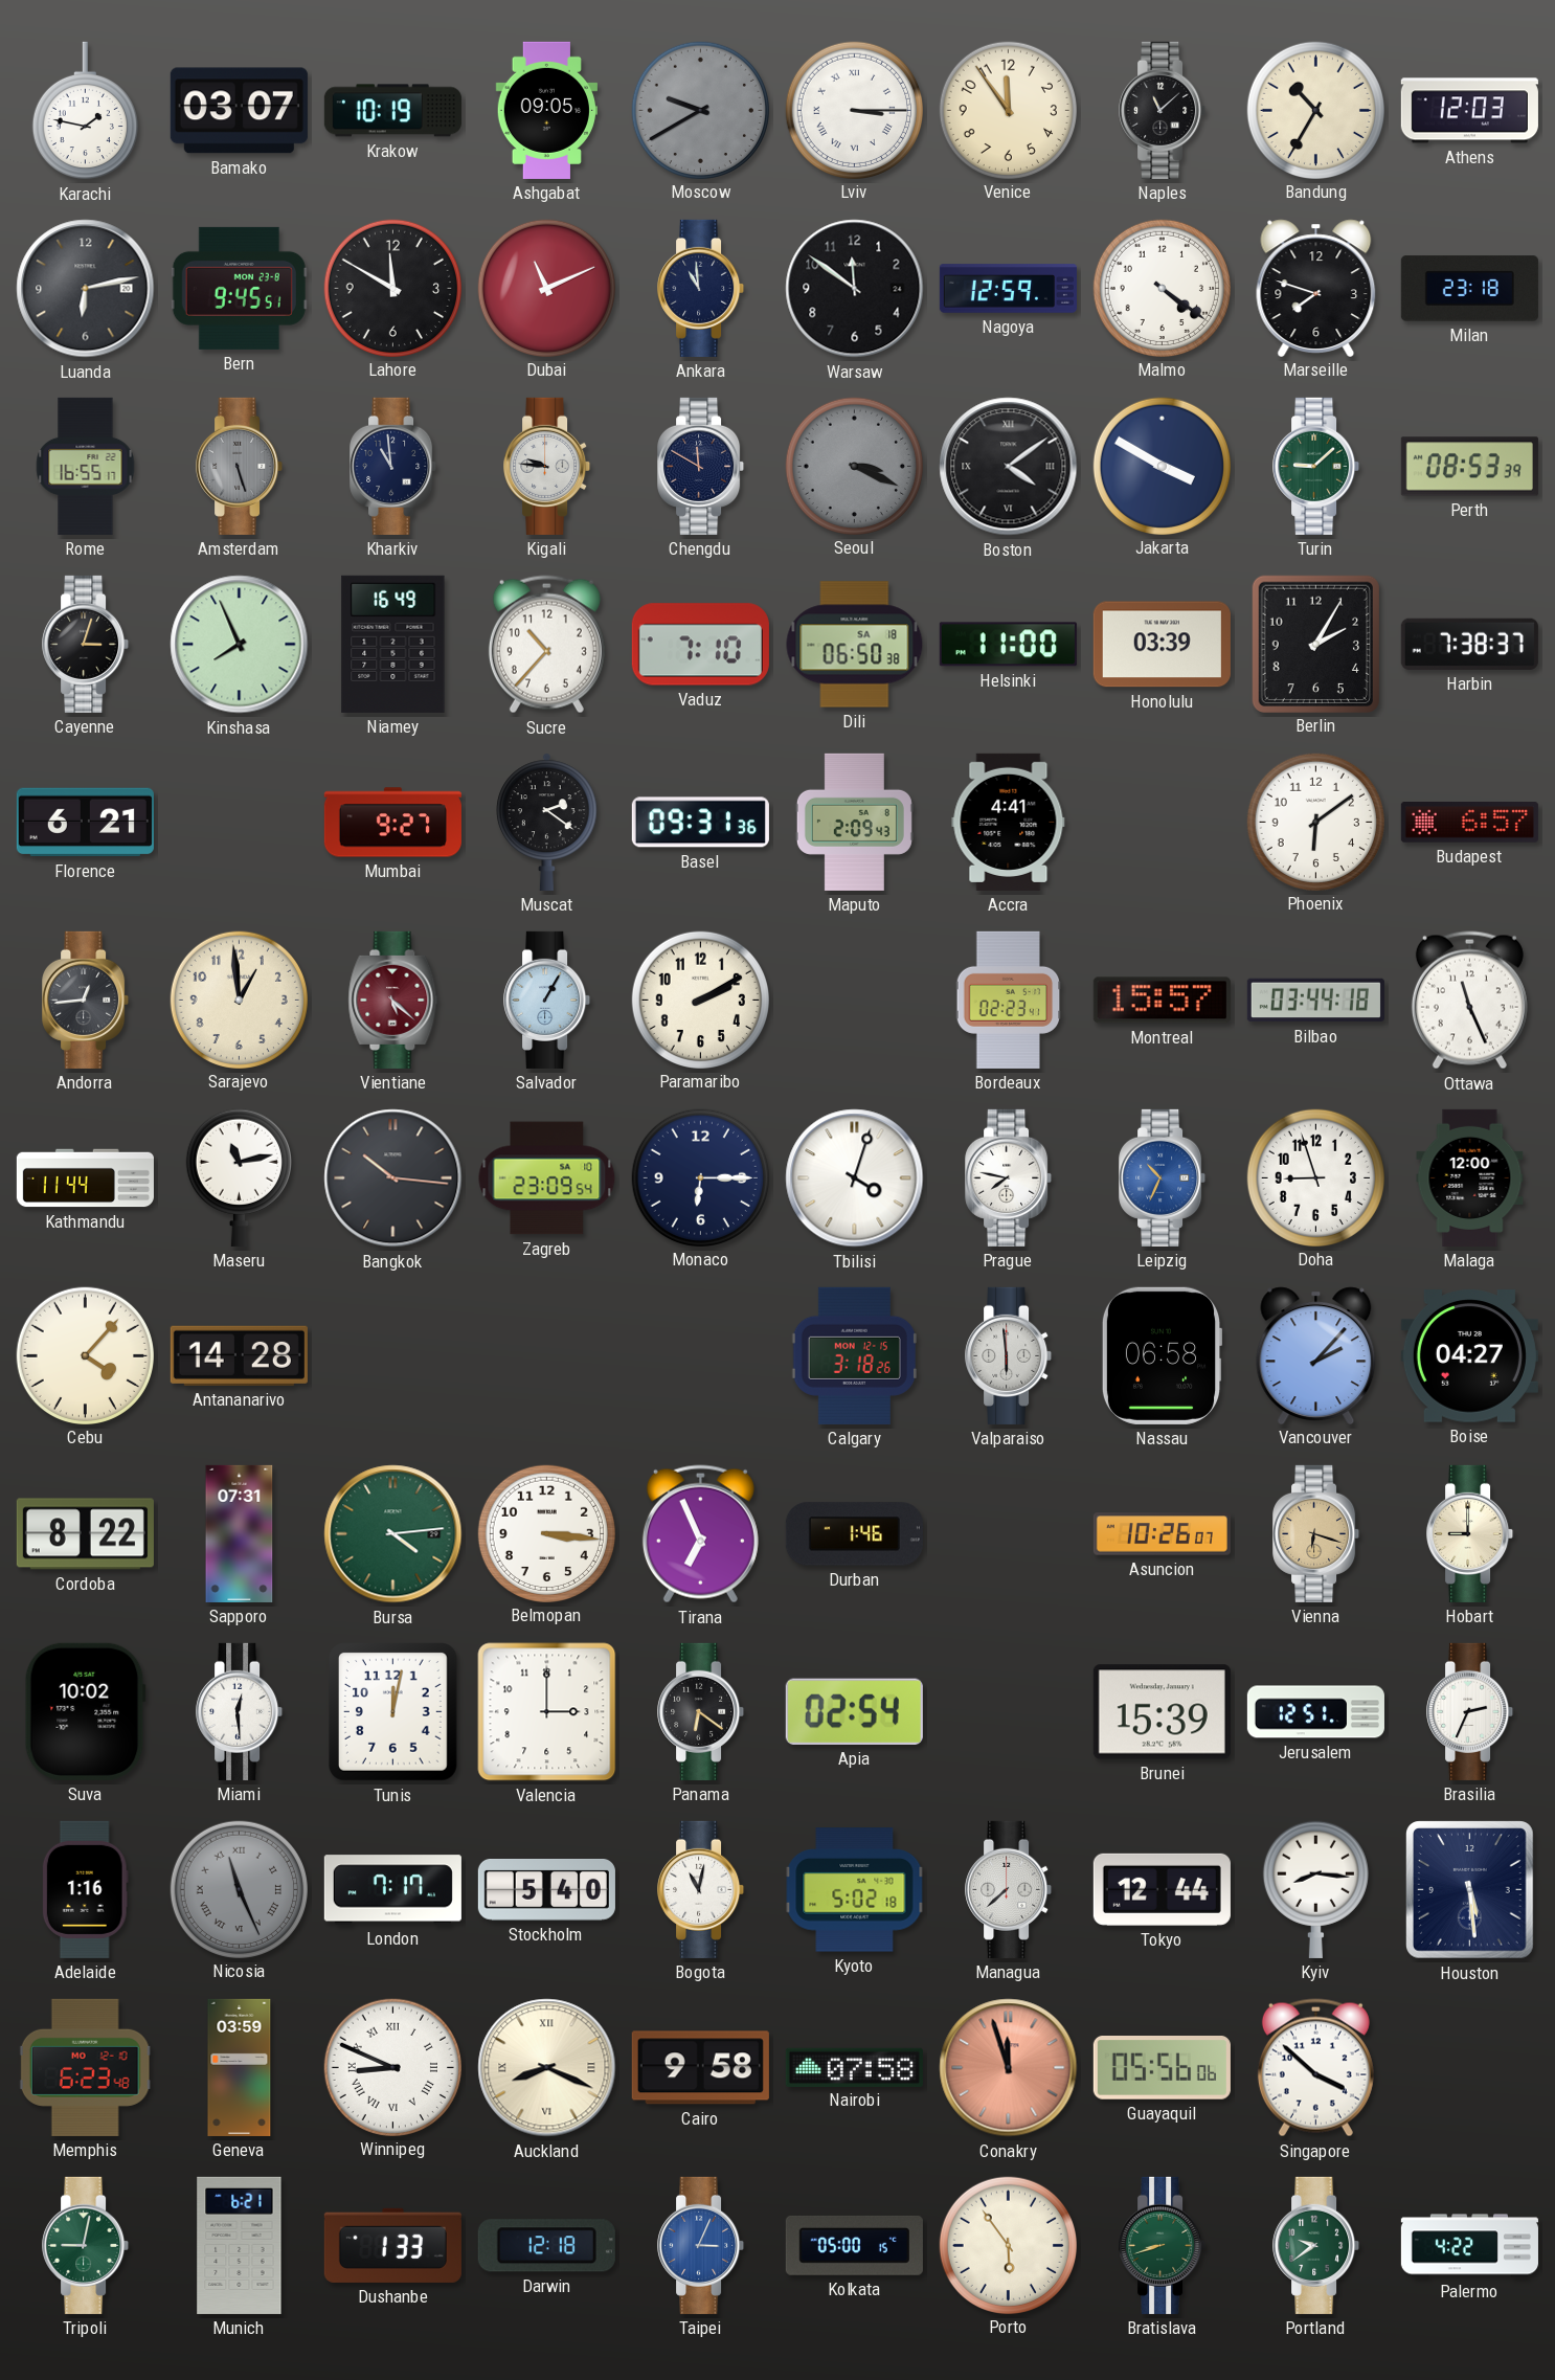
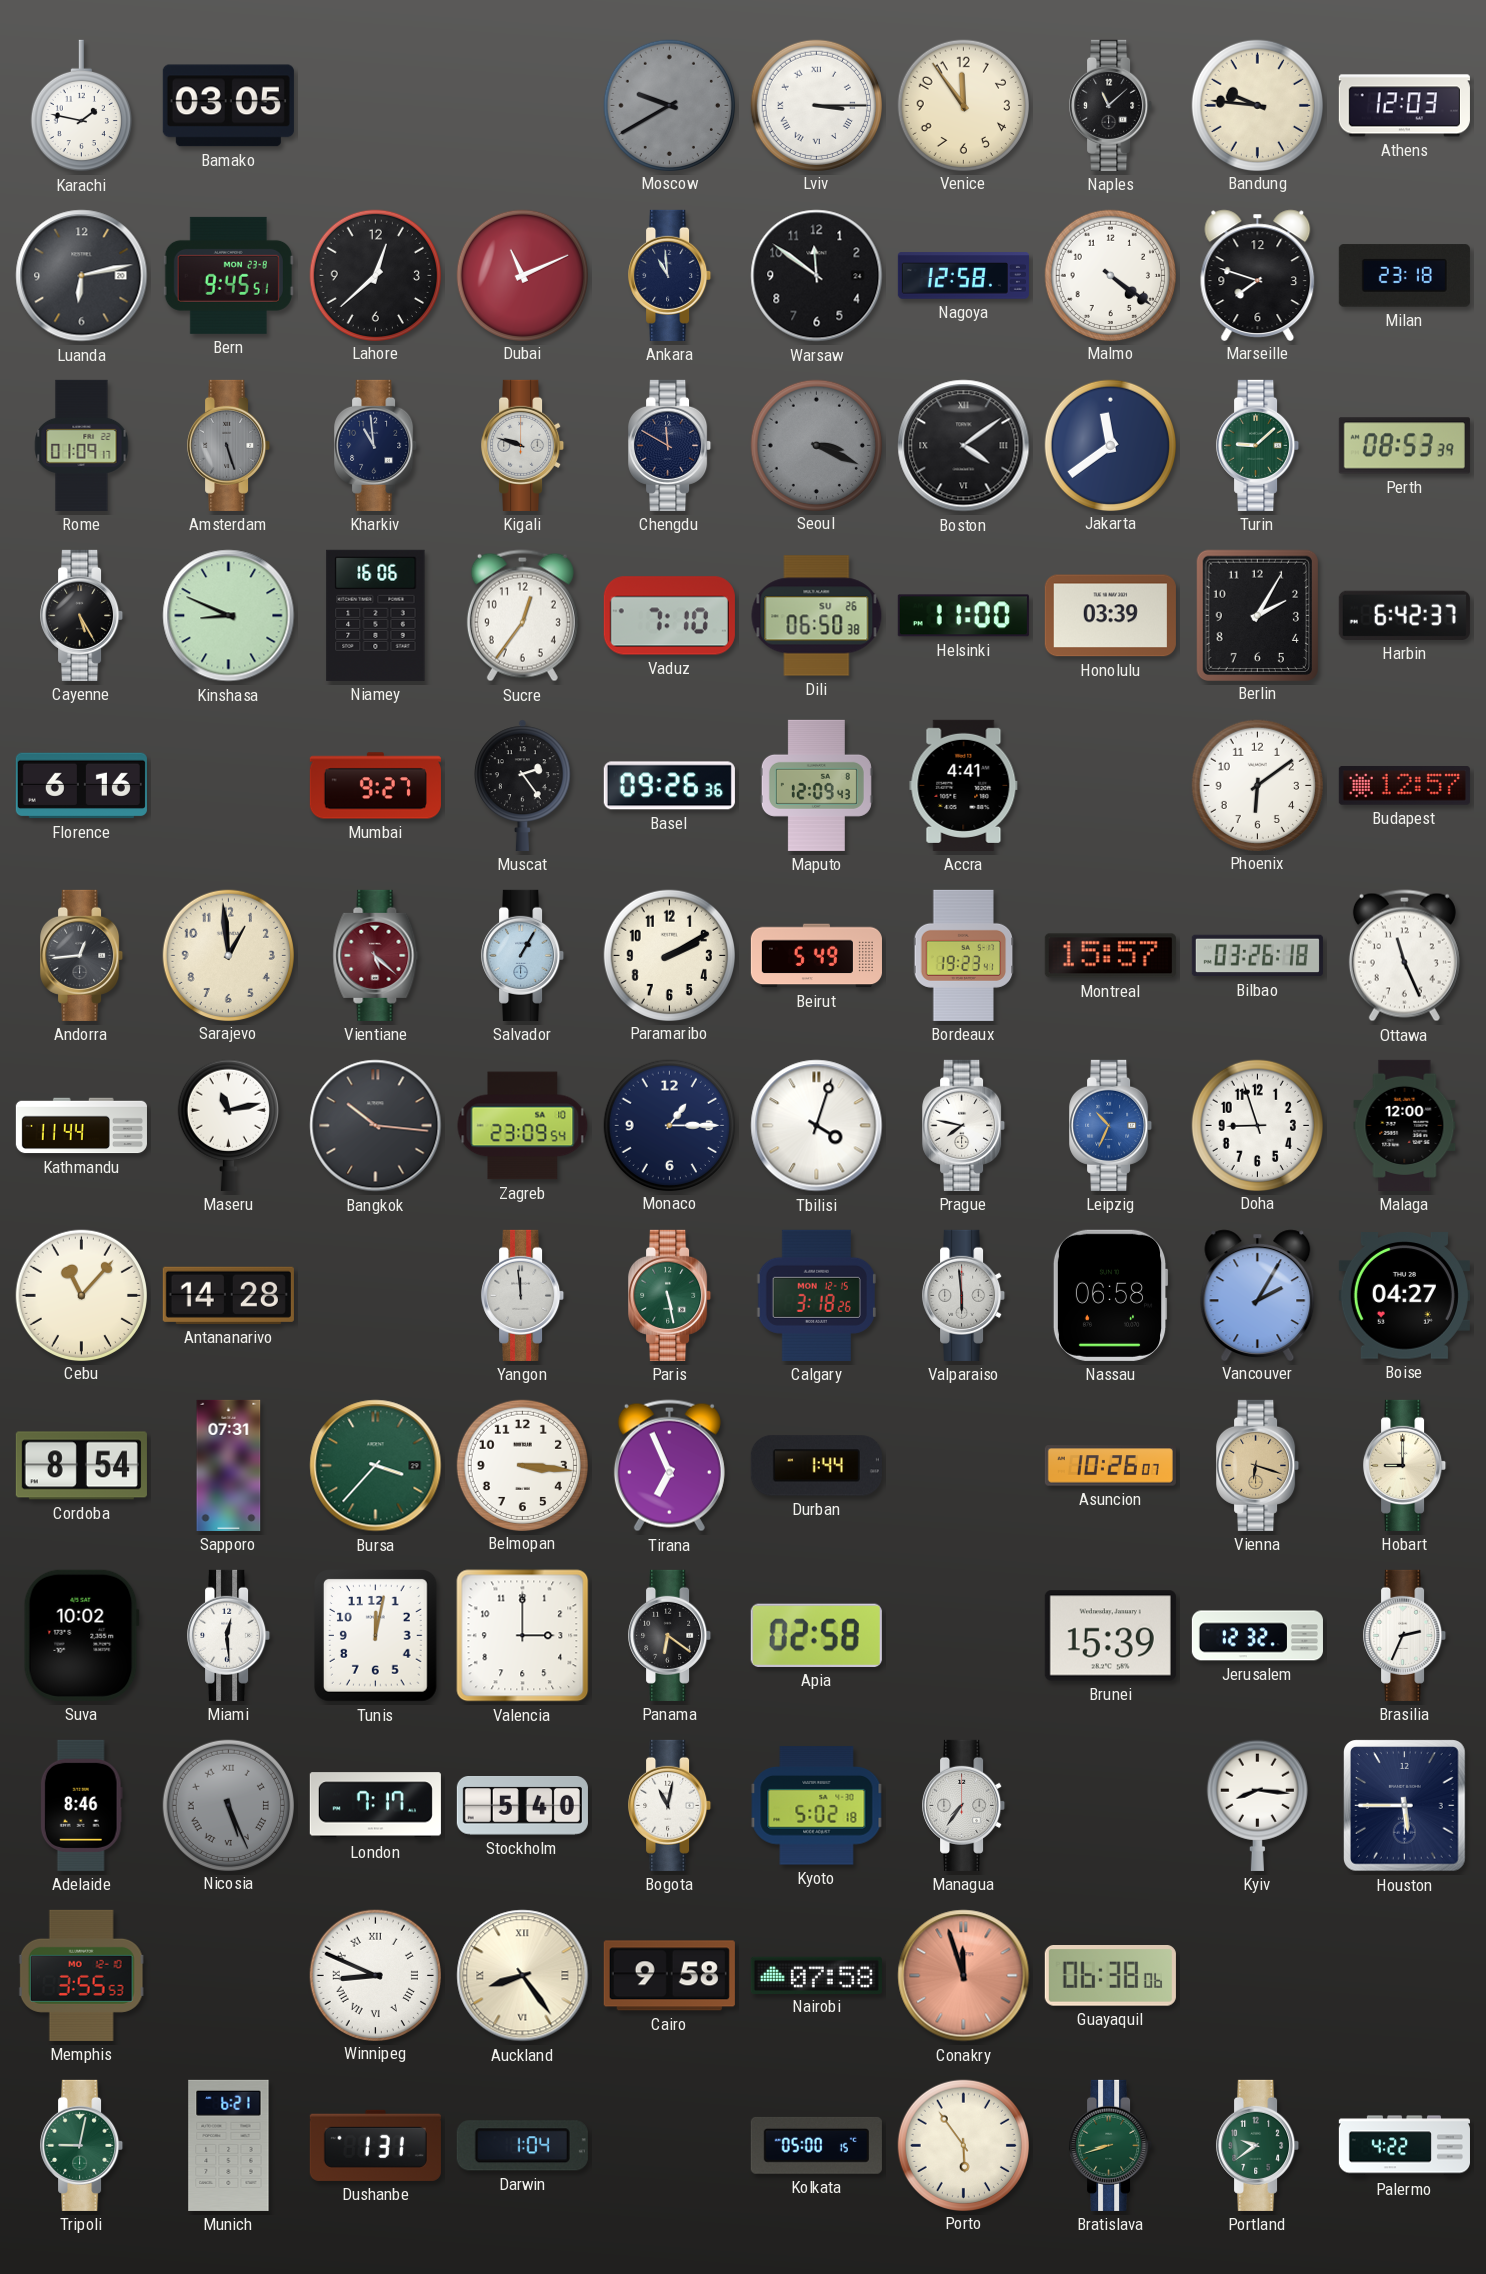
Bamako: 03:07 -> 03:05
Krakow: 10:19 -> none
Ashgabat: 09:05 -> none
Bandung: 10:35 -> 9:46
Lahore: 11:50 -> 12:38
Nagoya: 12:59 -> 12:58
Rome: 16:55 -> 01:09
Kigali: 9:46 -> 9:48
Jakarta: 3:50 -> 11:39
Cayenne: 3:03 -> 5:25
Kinshasa: 7:56 -> 8:49
Niamey: 16:49 -> 16:06
Sucre: 10:37 -> 12:36
Dili date: SA 18 -> SU 26
Harbin: 7:38 -> 6:42
Florence: 6:21 -> 6:16
Muscat: 2:21 -> 2:24
Basel: 09:31 -> 09:26
Maputo: 2:09 -> 12:09
Budapest: 6:57 -> 12:57
Beirut: none -> 5:49
Bordeaux: 02:23 -> 19:23
Bilbao: 03:44 -> 03:26
Monaco: 6:15 -> 1:15
Cebu: 4:07 -> 11:07
Yangon: none -> 11:59
Paris: none -> 5:28
Vancouver: 2:07 -> 2:05
Cordoba: 8:22 -> 8:54
Bursa: 4:14 -> 3:37
Durban: 1:46 -> 1:44
Apia: 02:54 -> 02:58
Jerusalem: 12:51 -> 12:32
Adelaide: 1:16 -> 8:46
Nicosia: 11:26 -> 5:26
Managua: 7:38 -> 7:36
Tokyo: 12:44 -> none
Houston: 5:29 -> 5:45
Memphis: 6:23 -> 3:55
Geneva: 03:59 -> none
Auckland: 8:19 -> 8:24
Guayaquil: 05:56 -> 06:38
Singapore: 3:52 -> none
Dushanbe: 1:33 -> 1:31
Darwin: 12:18 -> 1:04
Taipei: 3:04 -> none
